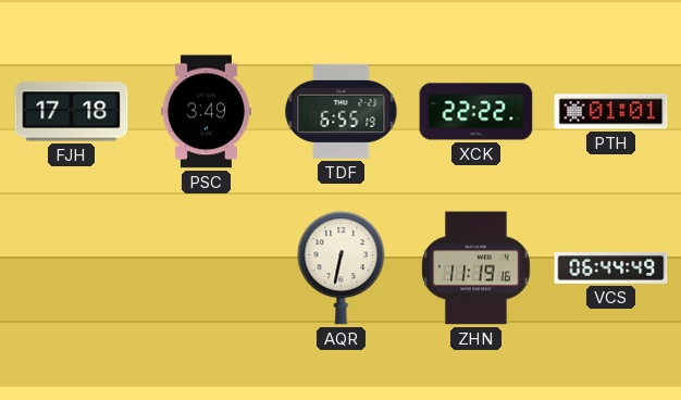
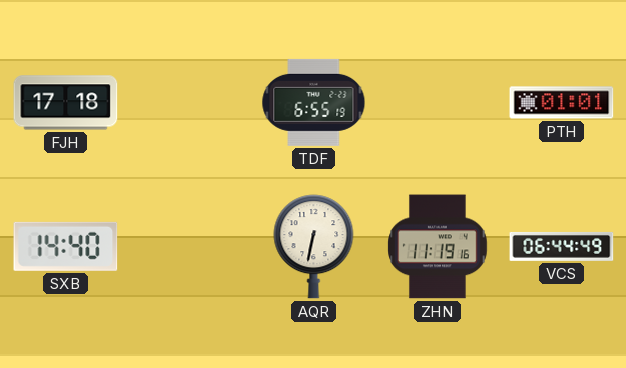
PSC: 3:49 -> none
XCK: 22:22 -> none
SXB: none -> 14:40
